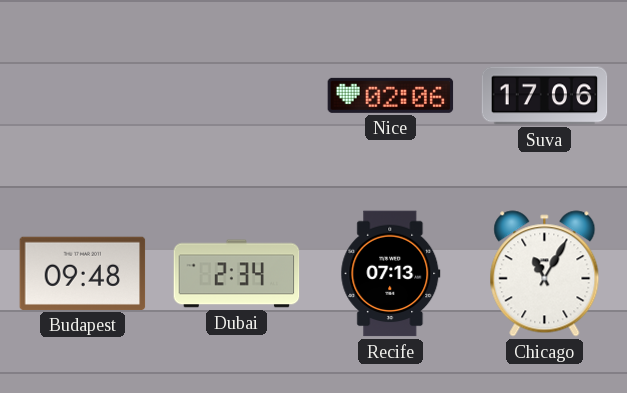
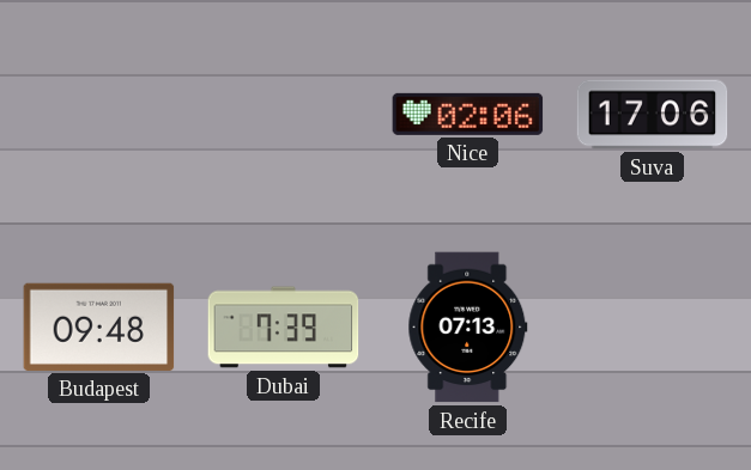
Dubai: 2:34 -> 7:39
Chicago: 11:05 -> none
